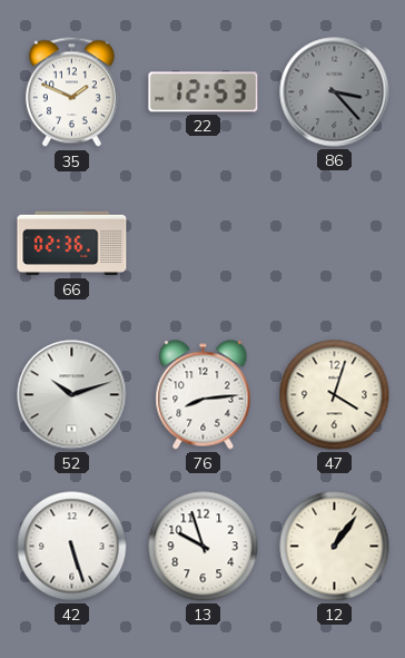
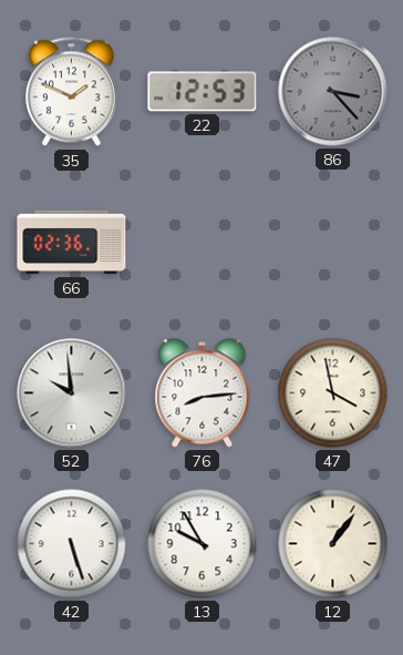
52: 10:12 -> 9:59
47: 4:03 -> 3:58
13: 9:57 -> 9:55
